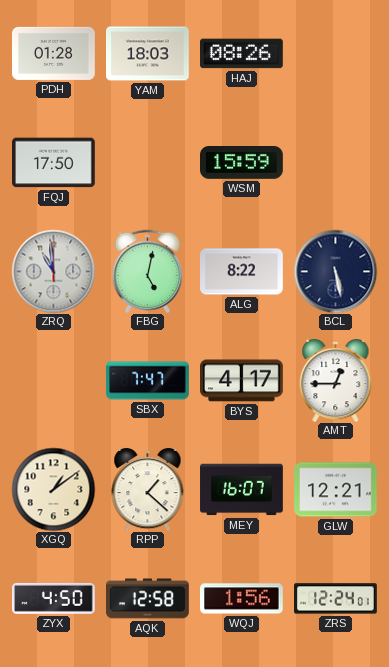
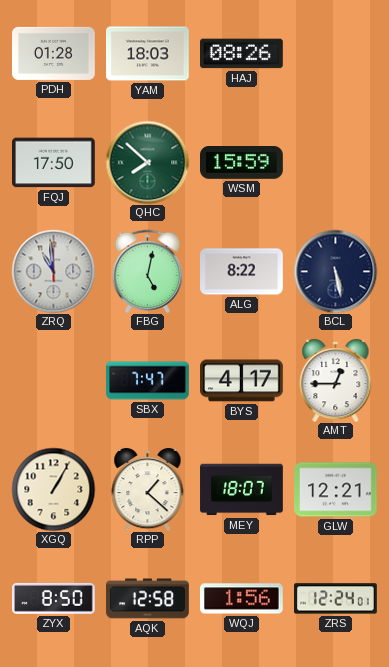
QHC: none -> 7:52
XGQ: 1:09 -> 1:05
MEY: 16:07 -> 18:07
ZYX: 4:50 -> 8:50
